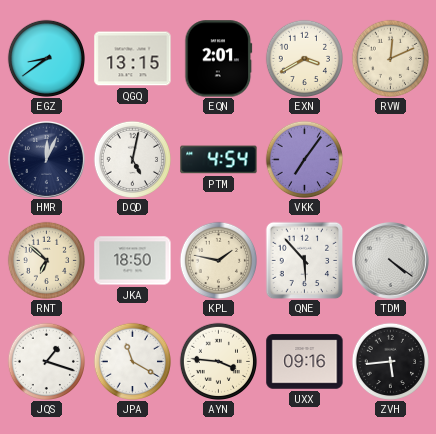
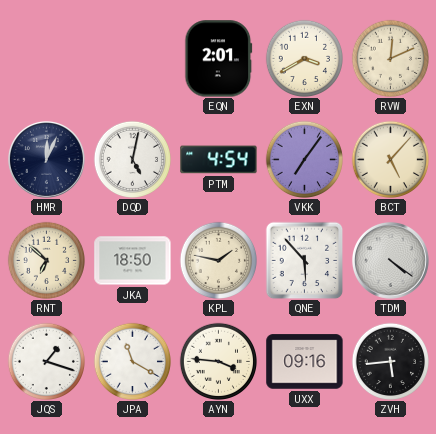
EGZ: 8:39 -> none
QGQ: 13:15 -> none
BCT: none -> 5:07
